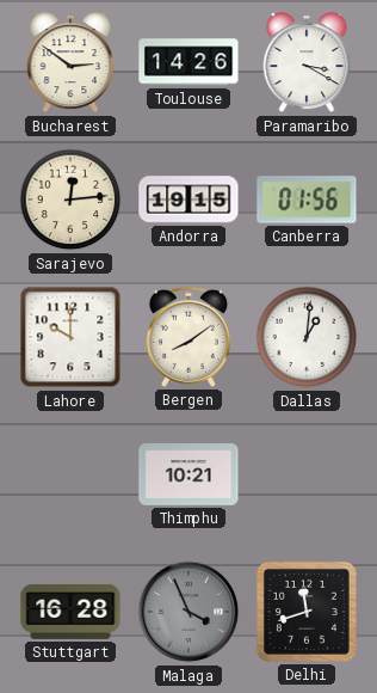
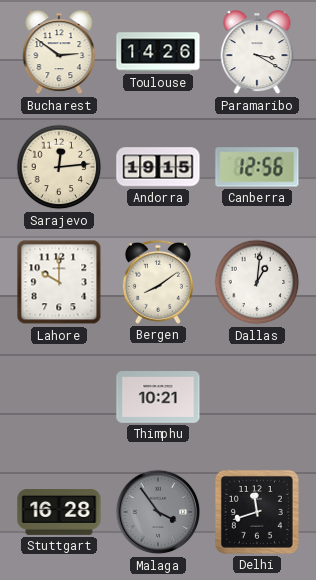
Canberra: 01:56 -> 12:56
Malaga: 3:56 -> 3:54
